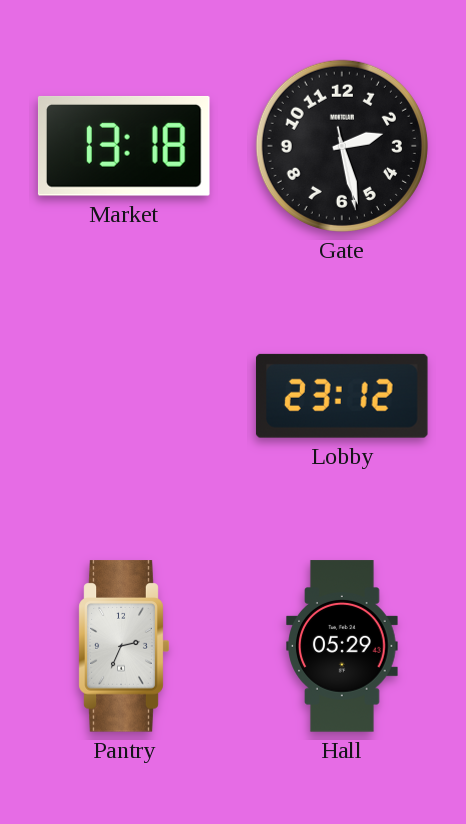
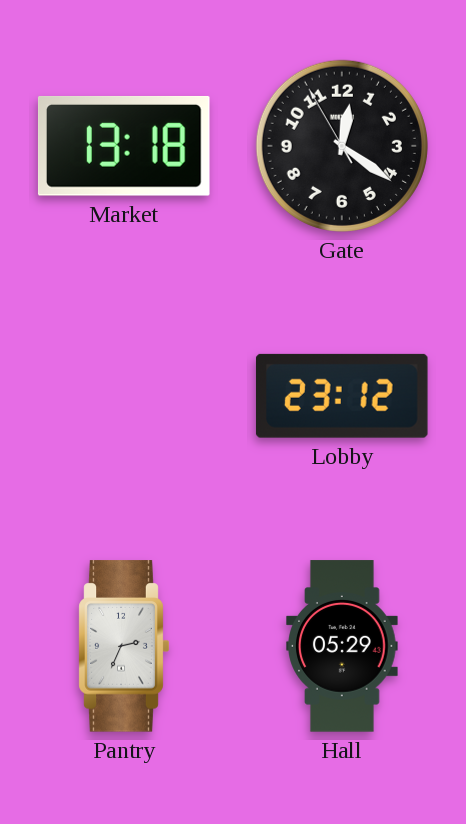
Gate: 2:27 -> 12:20
